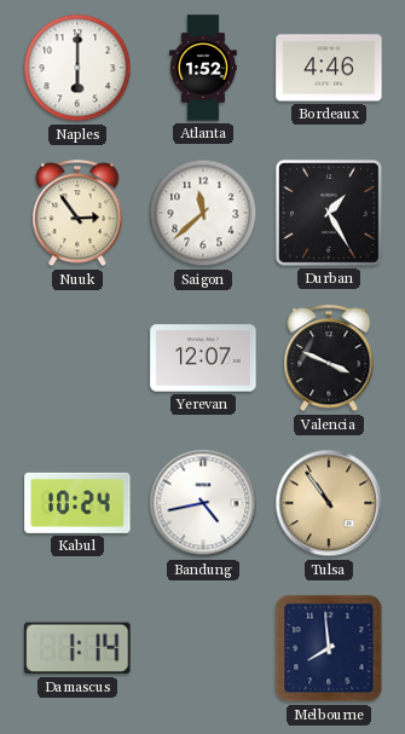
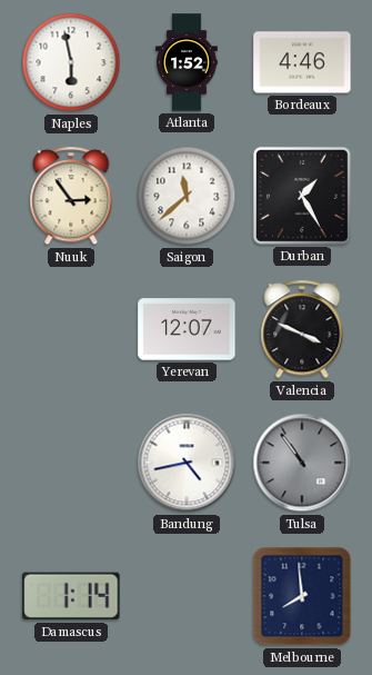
Naples: 6:00 -> 5:58
Kabul: 10:24 -> none
Tulsa dial: champagne -> grey
